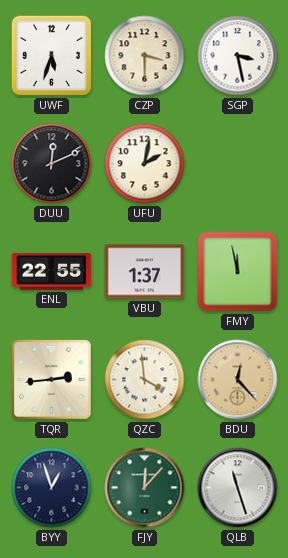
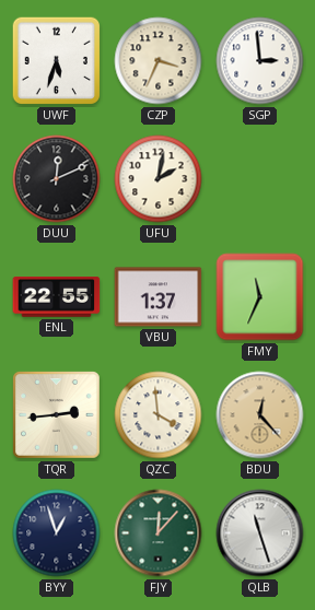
CZP: 3:30 -> 3:34
SGP: 3:28 -> 2:59
FMY: 11:58 -> 11:34
